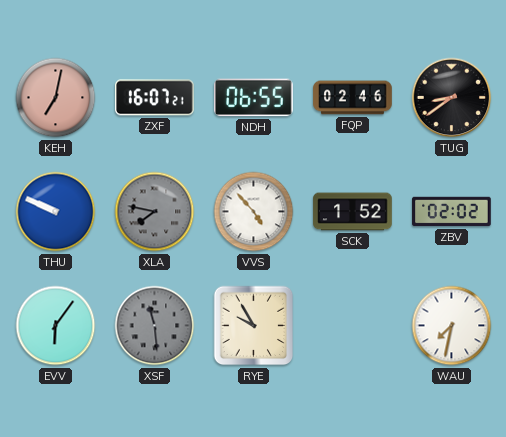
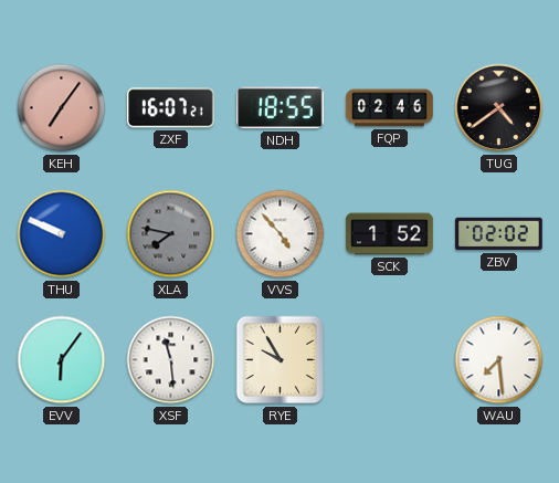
KEH: 7:02 -> 7:06
NDH: 06:55 -> 18:55
TUG: 8:39 -> 4:39
XSF dial: grey -> white
WAU: 7:32 -> 7:29
